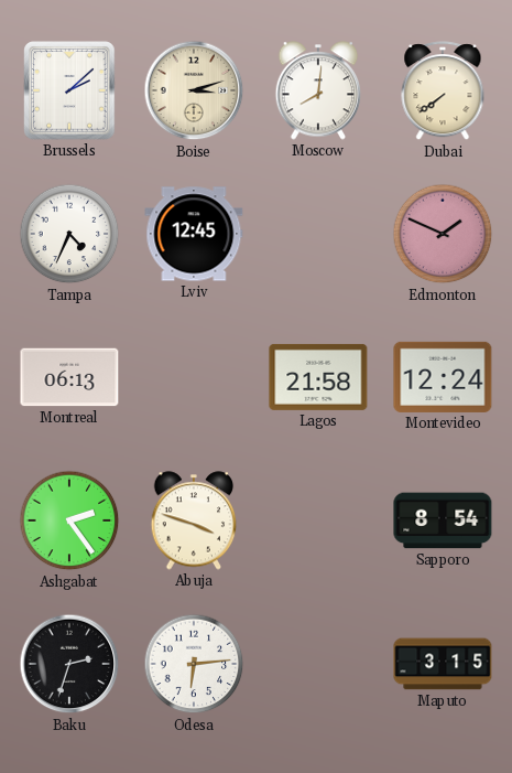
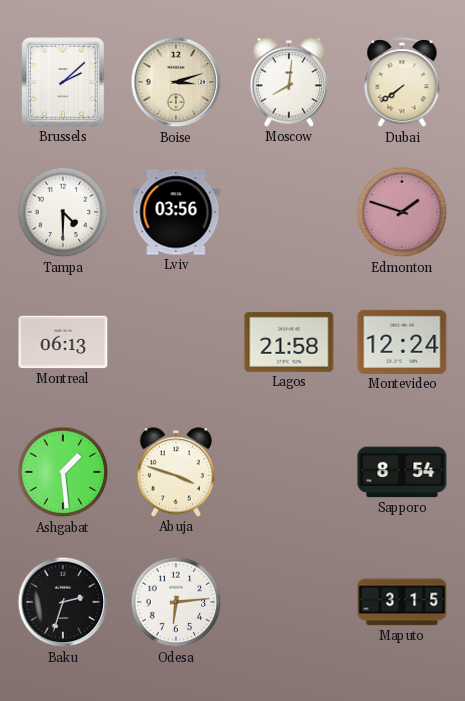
Tampa: 4:34 -> 4:30
Lviv: 12:45 -> 03:56
Edmonton: 1:49 -> 1:48
Ashgabat: 2:24 -> 1:29
